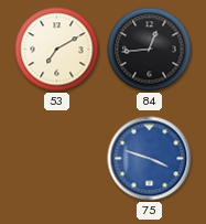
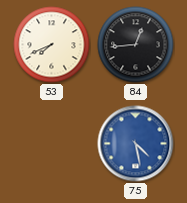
53: 7:10 -> 7:41
75: 3:48 -> 4:28
